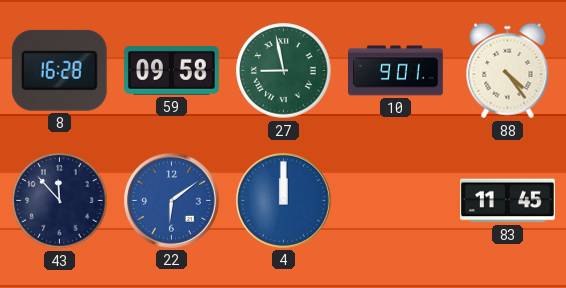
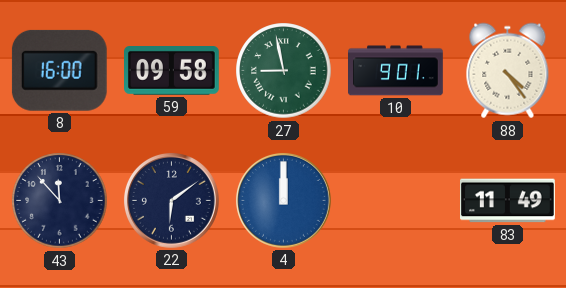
8: 16:28 -> 16:00
22 dial: blue -> navy
83: 11:45 -> 11:49
